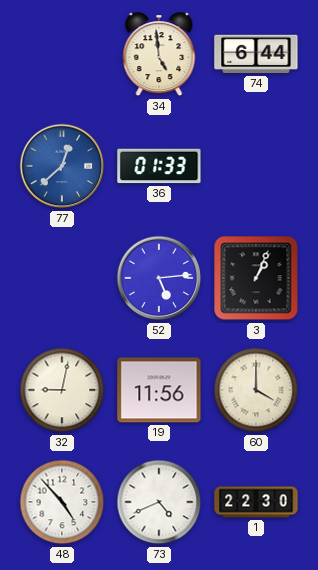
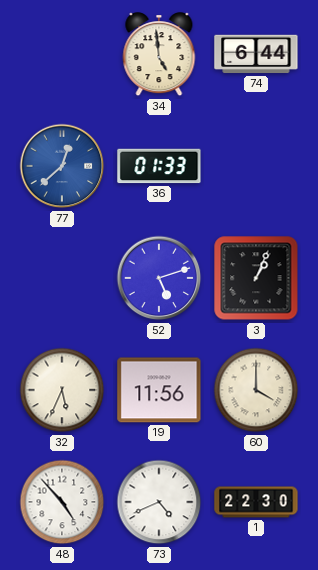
52: 5:14 -> 5:12
32: 9:02 -> 5:34
